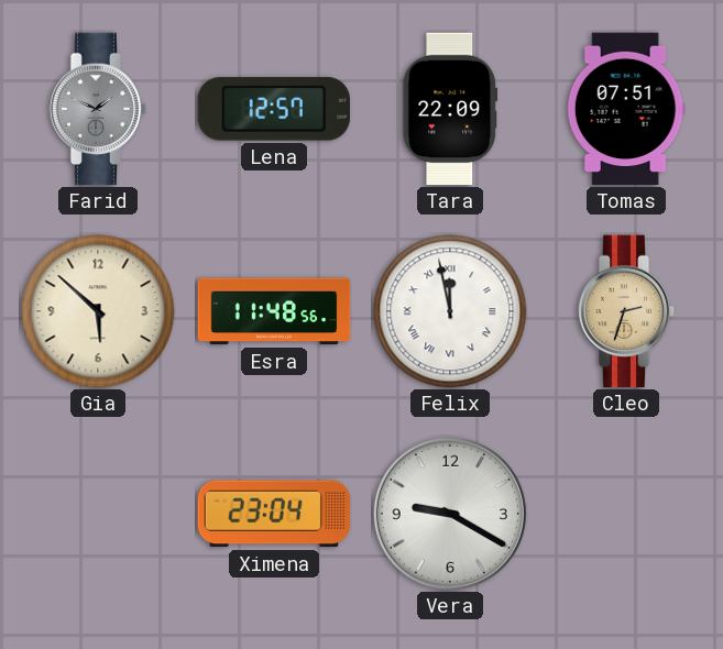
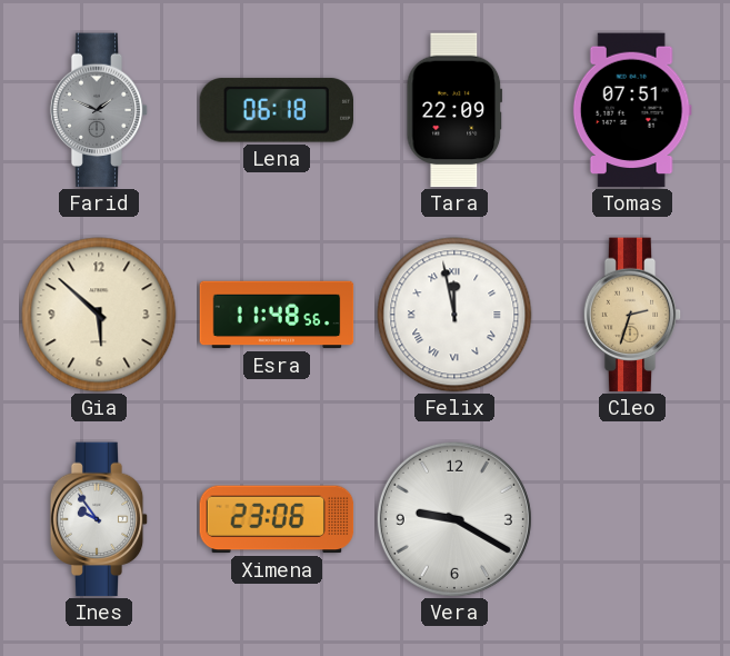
Lena: 12:57 -> 06:18
Ines: none -> 9:54
Ximena: 23:04 -> 23:06
